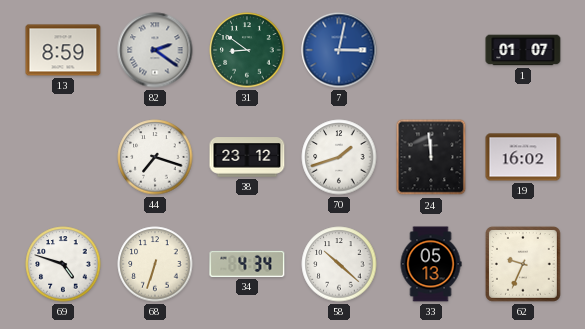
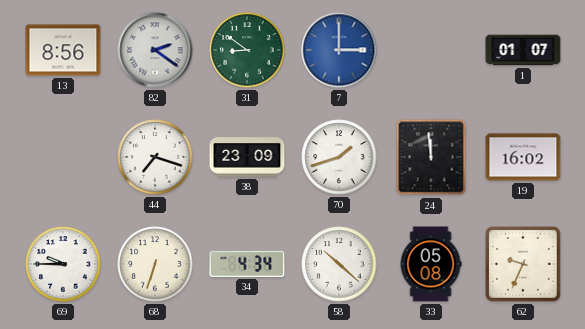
13: 8:59 -> 8:56
7: 3:02 -> 3:00
38: 23:12 -> 23:09
69: 4:48 -> 9:45
33: 05:13 -> 05:08
